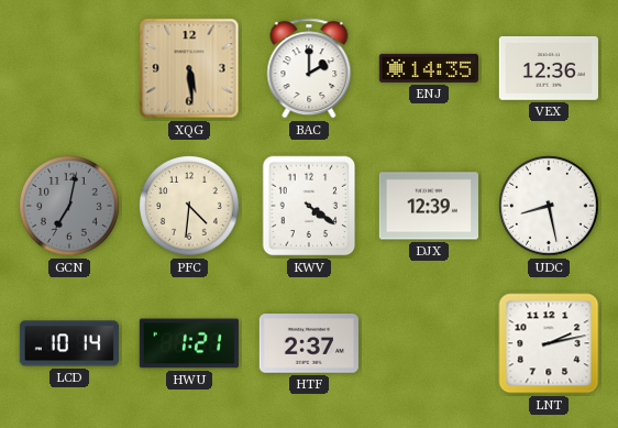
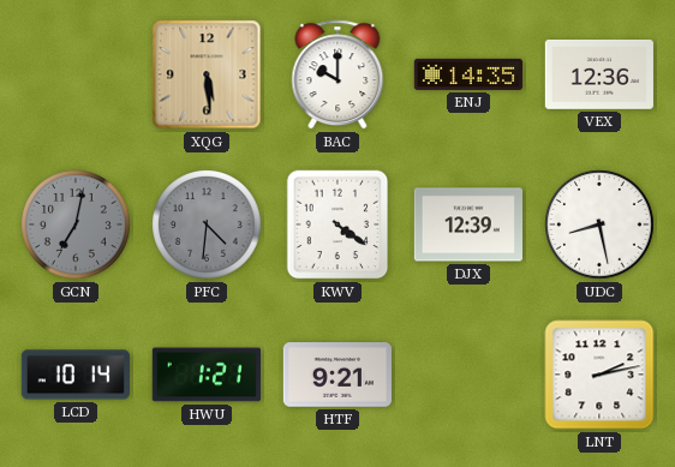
BAC: 2:00 -> 10:00
PFC dial: cream -> grey
HTF: 2:37 -> 9:21
